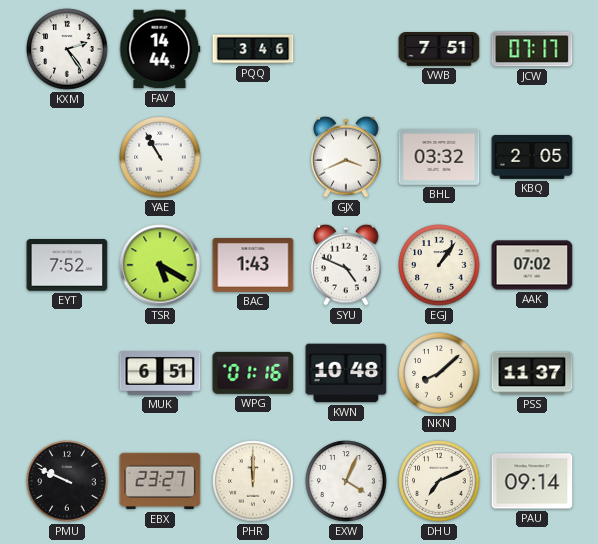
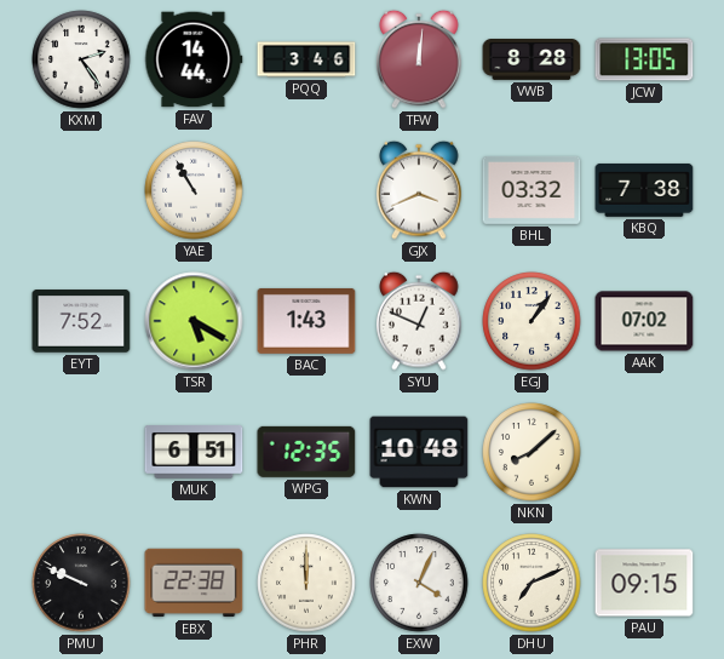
TFW: none -> 12:01
VWB: 7:51 -> 8:28
JCW: 07:17 -> 13:05
KBQ: 2:05 -> 7:38
SYU: 4:49 -> 12:49
WPG: 01:16 -> 12:35
PSS: 11:37 -> none
EBX: 23:27 -> 22:38
PAU: 09:14 -> 09:15
